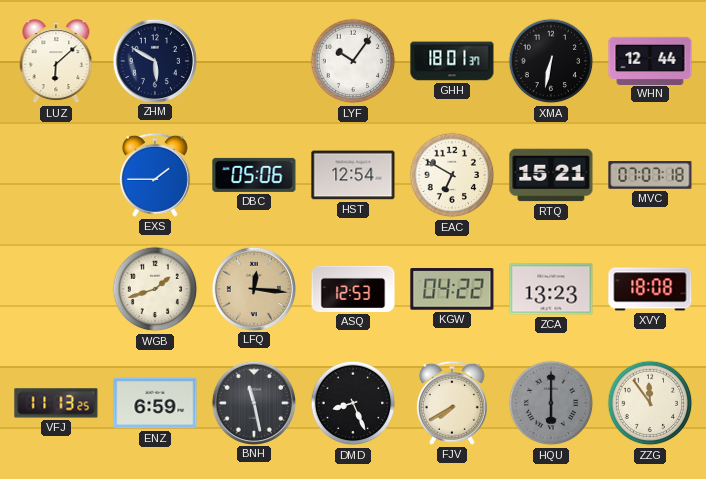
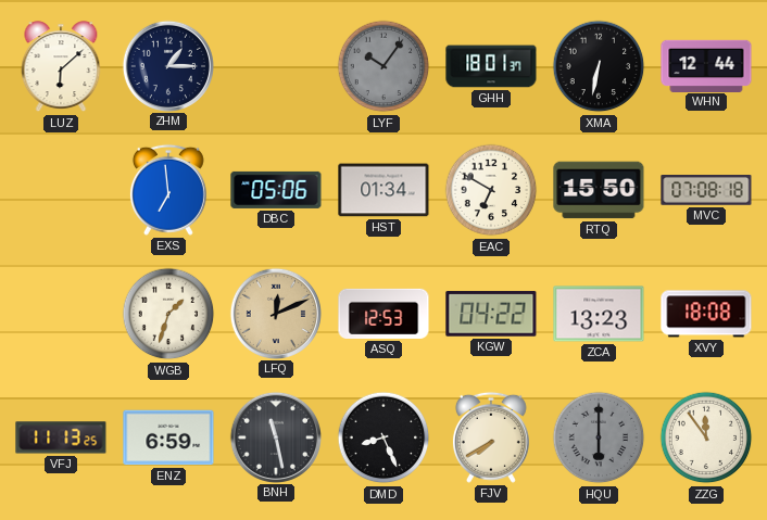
ZHM: 5:50 -> 1:15
LYF dial: white -> grey
EXS: 1:45 -> 6:59
HST: 12:54 -> 01:34
RTQ: 15:21 -> 15:50
MVC: 07:07 -> 07:08
WGB: 1:42 -> 1:33
LFQ: 12:16 -> 12:11
